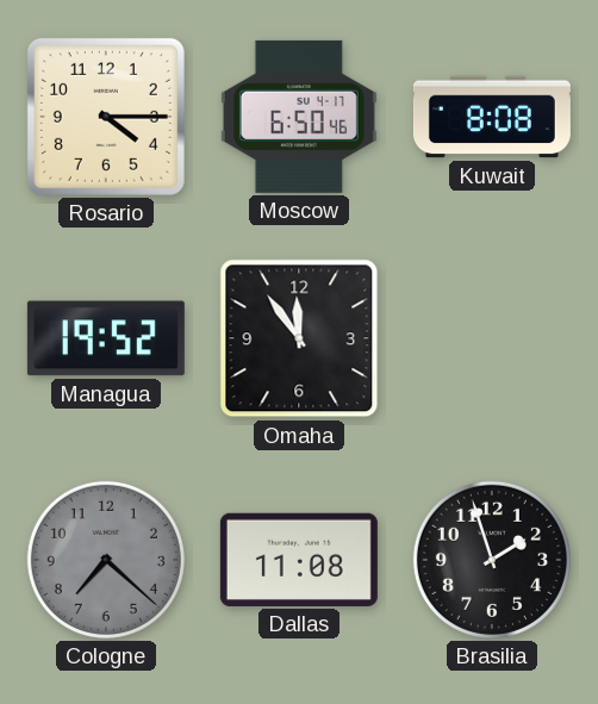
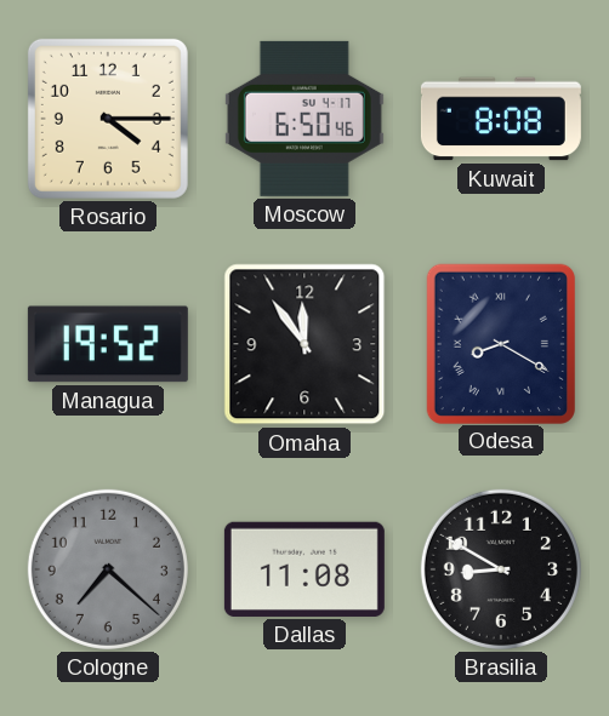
Odesa: none -> 8:20
Brasilia: 1:57 -> 8:50
